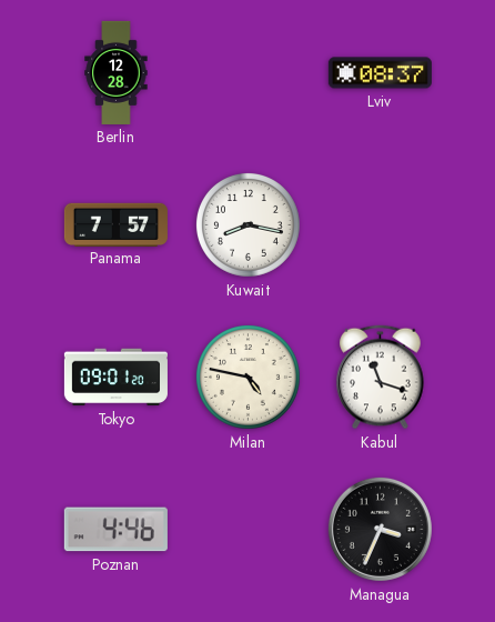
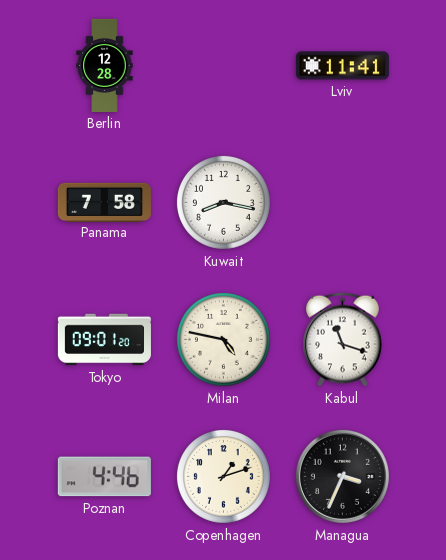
Lviv: 08:37 -> 11:41
Panama: 7:57 -> 7:58
Copenhagen: none -> 1:12
